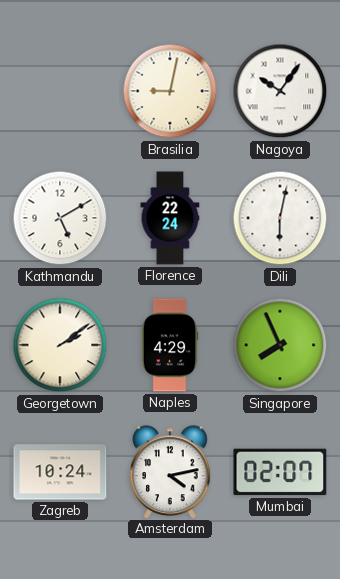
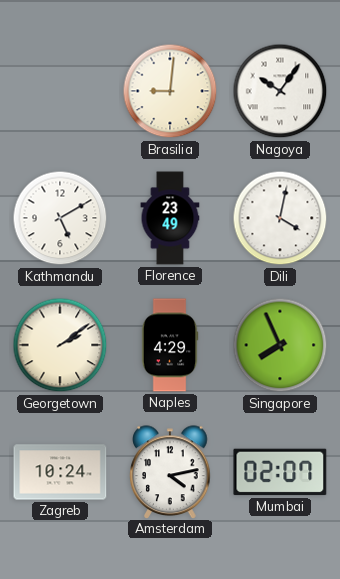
Brasilia: 9:02 -> 9:01
Florence: 22:24 -> 23:49
Dili: 6:02 -> 4:02
